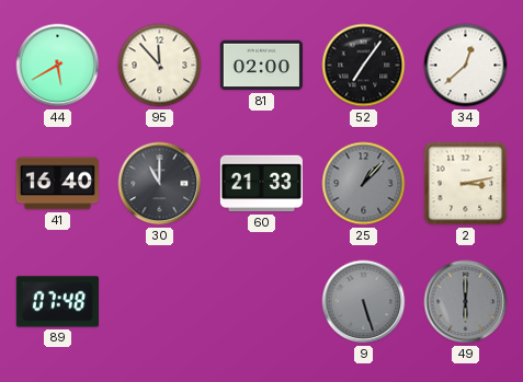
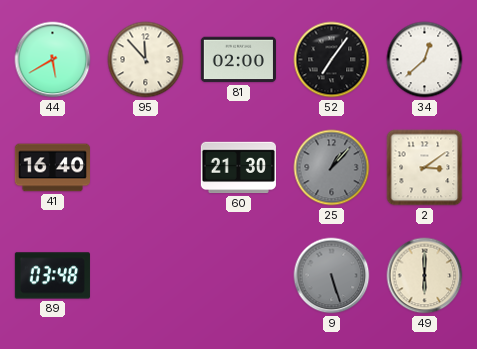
30: 11:00 -> none
60: 21:33 -> 21:30
2: 3:13 -> 3:09
89: 07:48 -> 03:48
49 dial: grey -> cream
